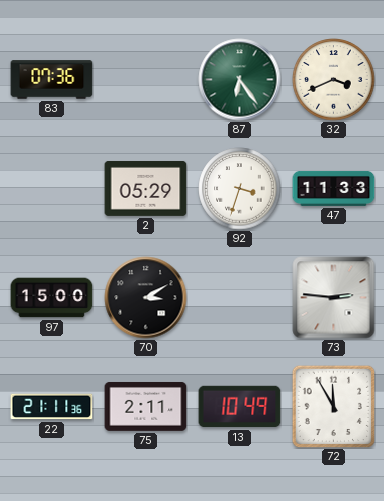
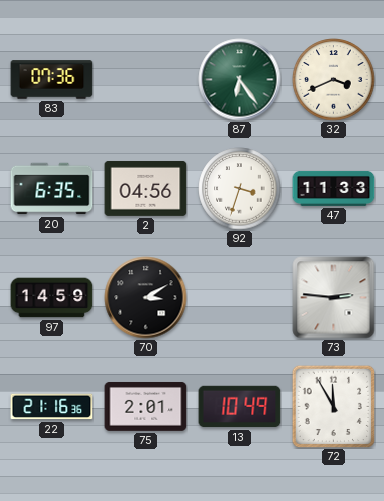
20: none -> 6:35
2: 05:29 -> 04:56
97: 15:00 -> 14:59
22: 21:11 -> 21:16
75: 2:11 -> 2:01
